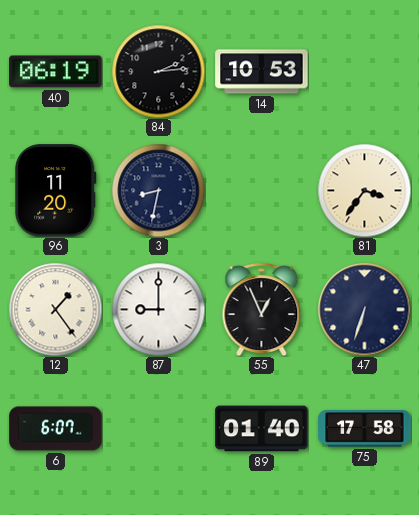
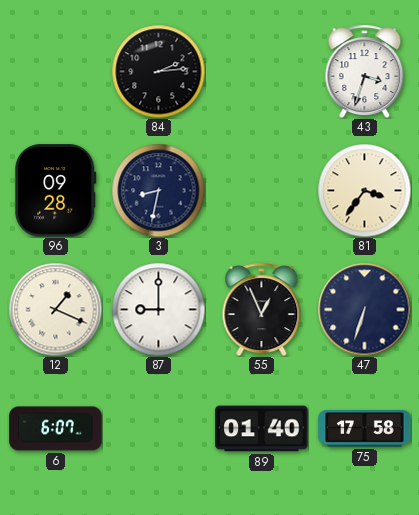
40: 06:19 -> none
14: 10:53 -> none
43: none -> 3:33
96: 11:20 -> 09:28
12: 1:24 -> 1:19
